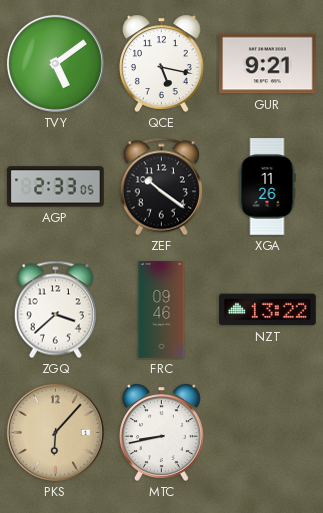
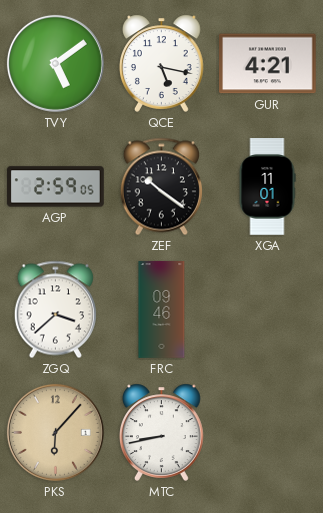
GUR: 9:21 -> 4:21
AGP: 2:33 -> 2:59
XGA: 11:26 -> 11:01
NZT: 13:22 -> none
